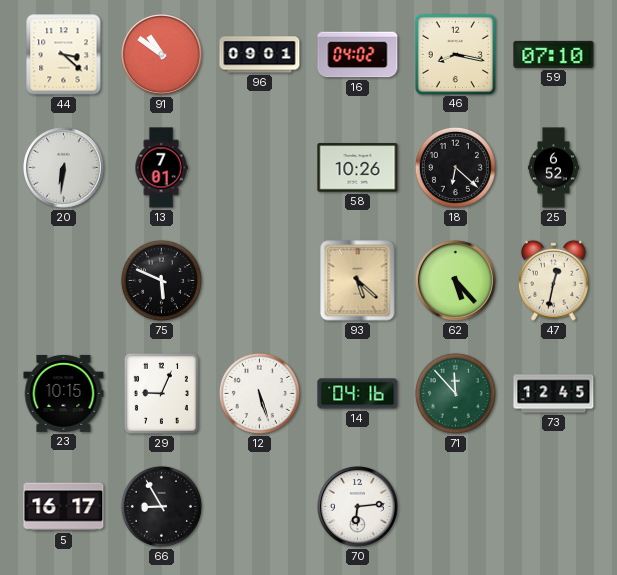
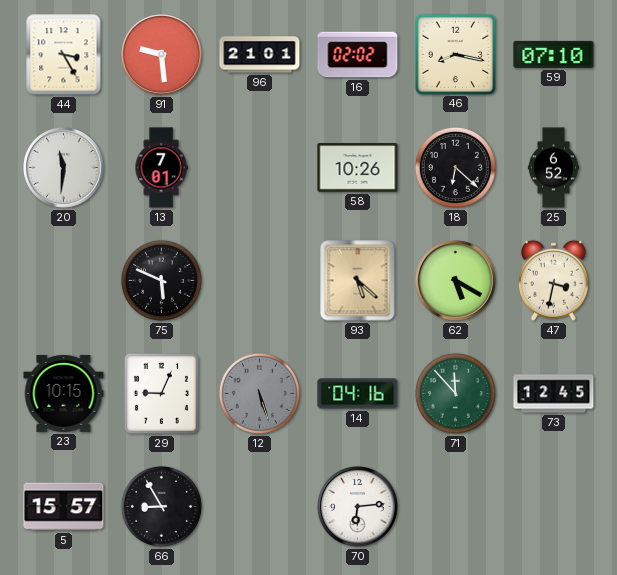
44: 3:22 -> 3:25
91: 10:51 -> 9:29
96: 09:01 -> 21:01
16: 04:02 -> 02:02
20: 6:31 -> 11:31
62: 5:23 -> 5:20
47: 12:32 -> 3:32
12 dial: white -> grey
5: 16:17 -> 15:57
